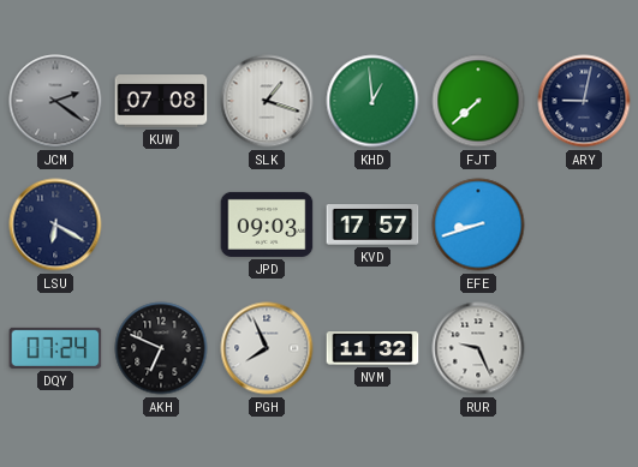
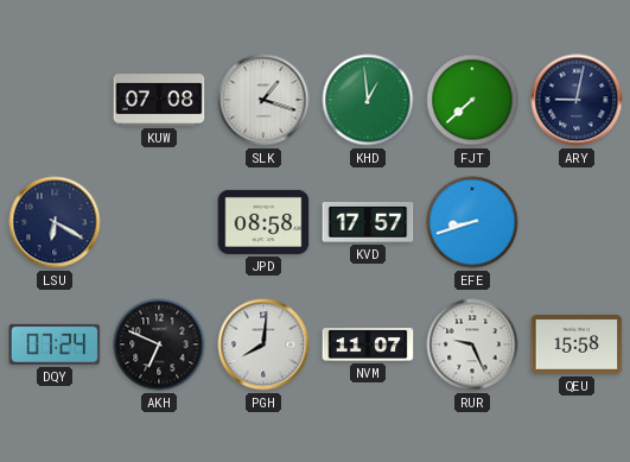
JCM: 2:21 -> none
JPD: 09:03 -> 08:58
PGH: 7:56 -> 8:01
NVM: 11:32 -> 11:07
QEU: none -> 15:58
